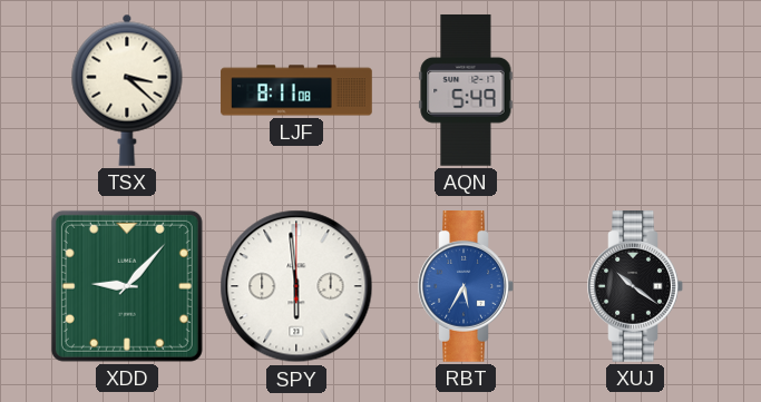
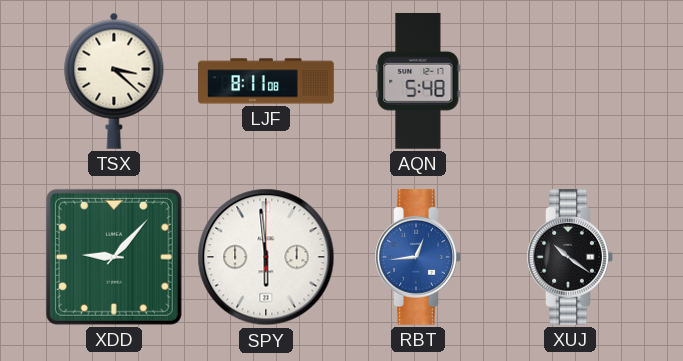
AQN: 5:49 -> 5:48
RBT: 5:35 -> 12:44
